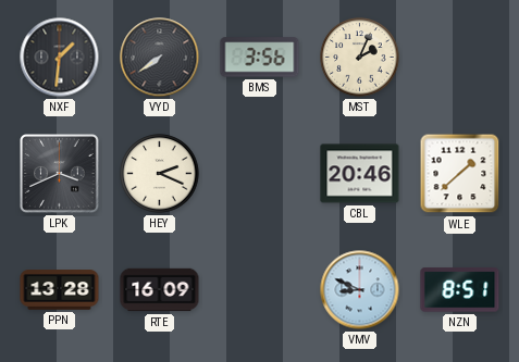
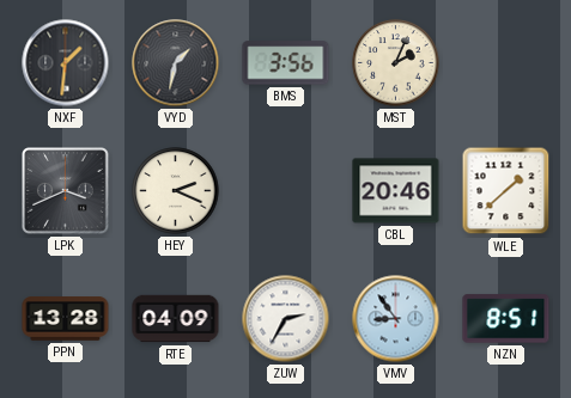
VYD: 7:39 -> 1:32
RTE: 16:09 -> 04:09
ZUW: none -> 2:35
VMV: 8:49 -> 8:54
